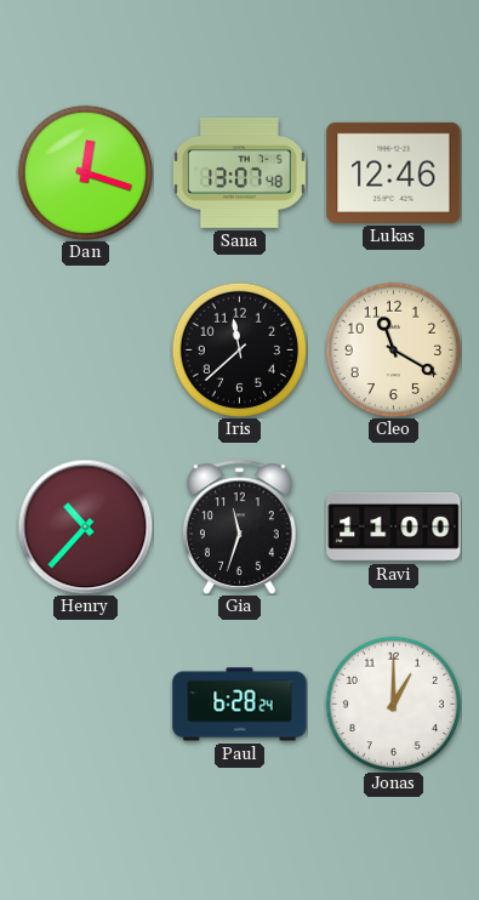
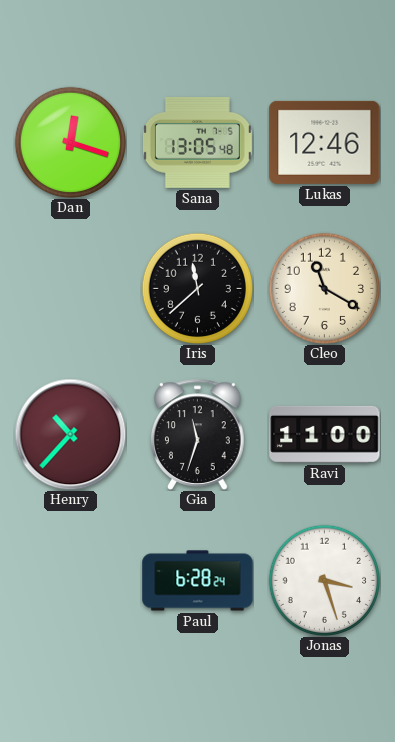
Sana: 13:07 -> 13:05
Jonas: 1:00 -> 3:27
